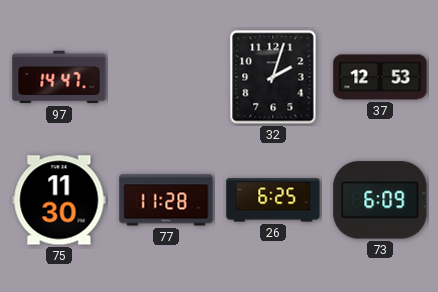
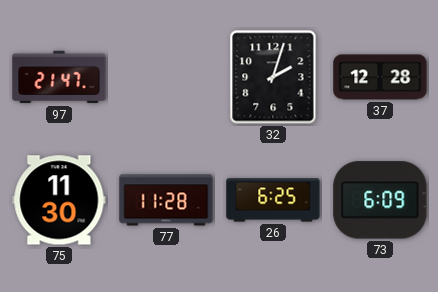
97: 14:47 -> 21:47
37: 12:53 -> 12:28
